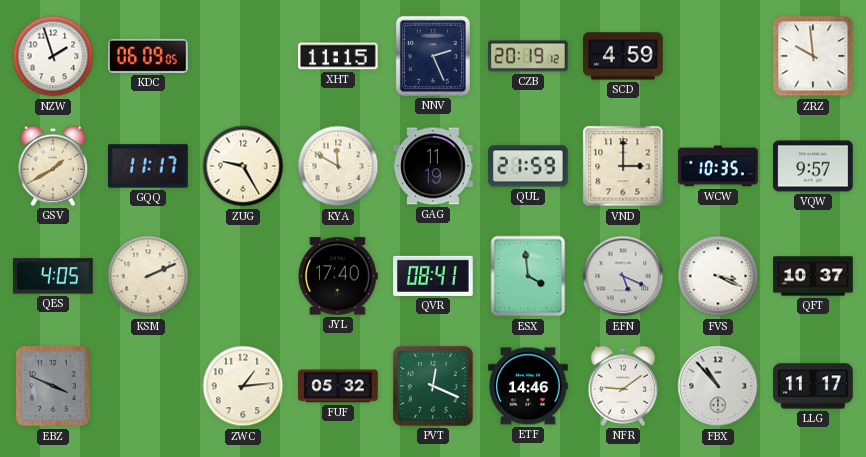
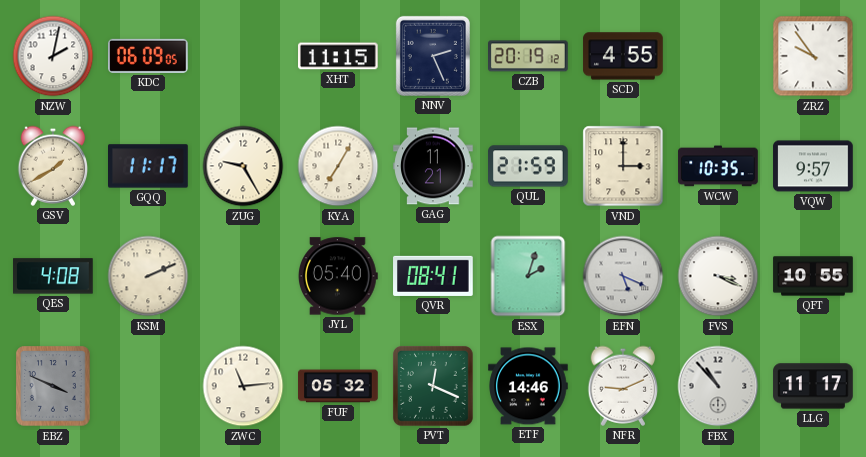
NZW: 1:57 -> 2:02
SCD: 4:59 -> 4:55
ZRZ: 9:59 -> 9:54
KYA: 11:50 -> 7:05
GAG: 11:19 -> 11:21
QES: 4:05 -> 4:08
JYL: 17:40 -> 05:40
ESX: 3:59 -> 2:03
QFT: 10:37 -> 10:55
ZWC: 1:14 -> 11:14
NFR: 9:09 -> 9:11
